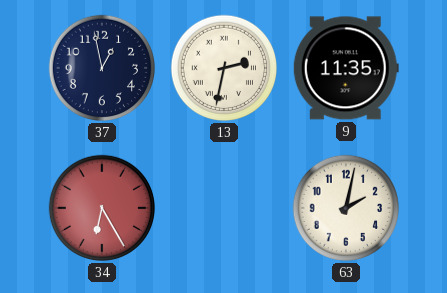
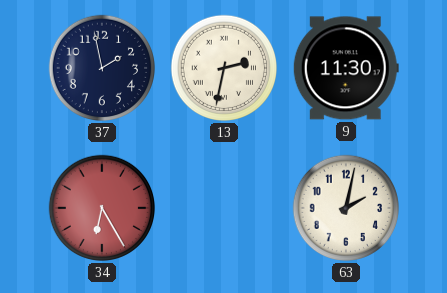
37: 12:58 -> 1:58
9: 11:35 -> 11:30
